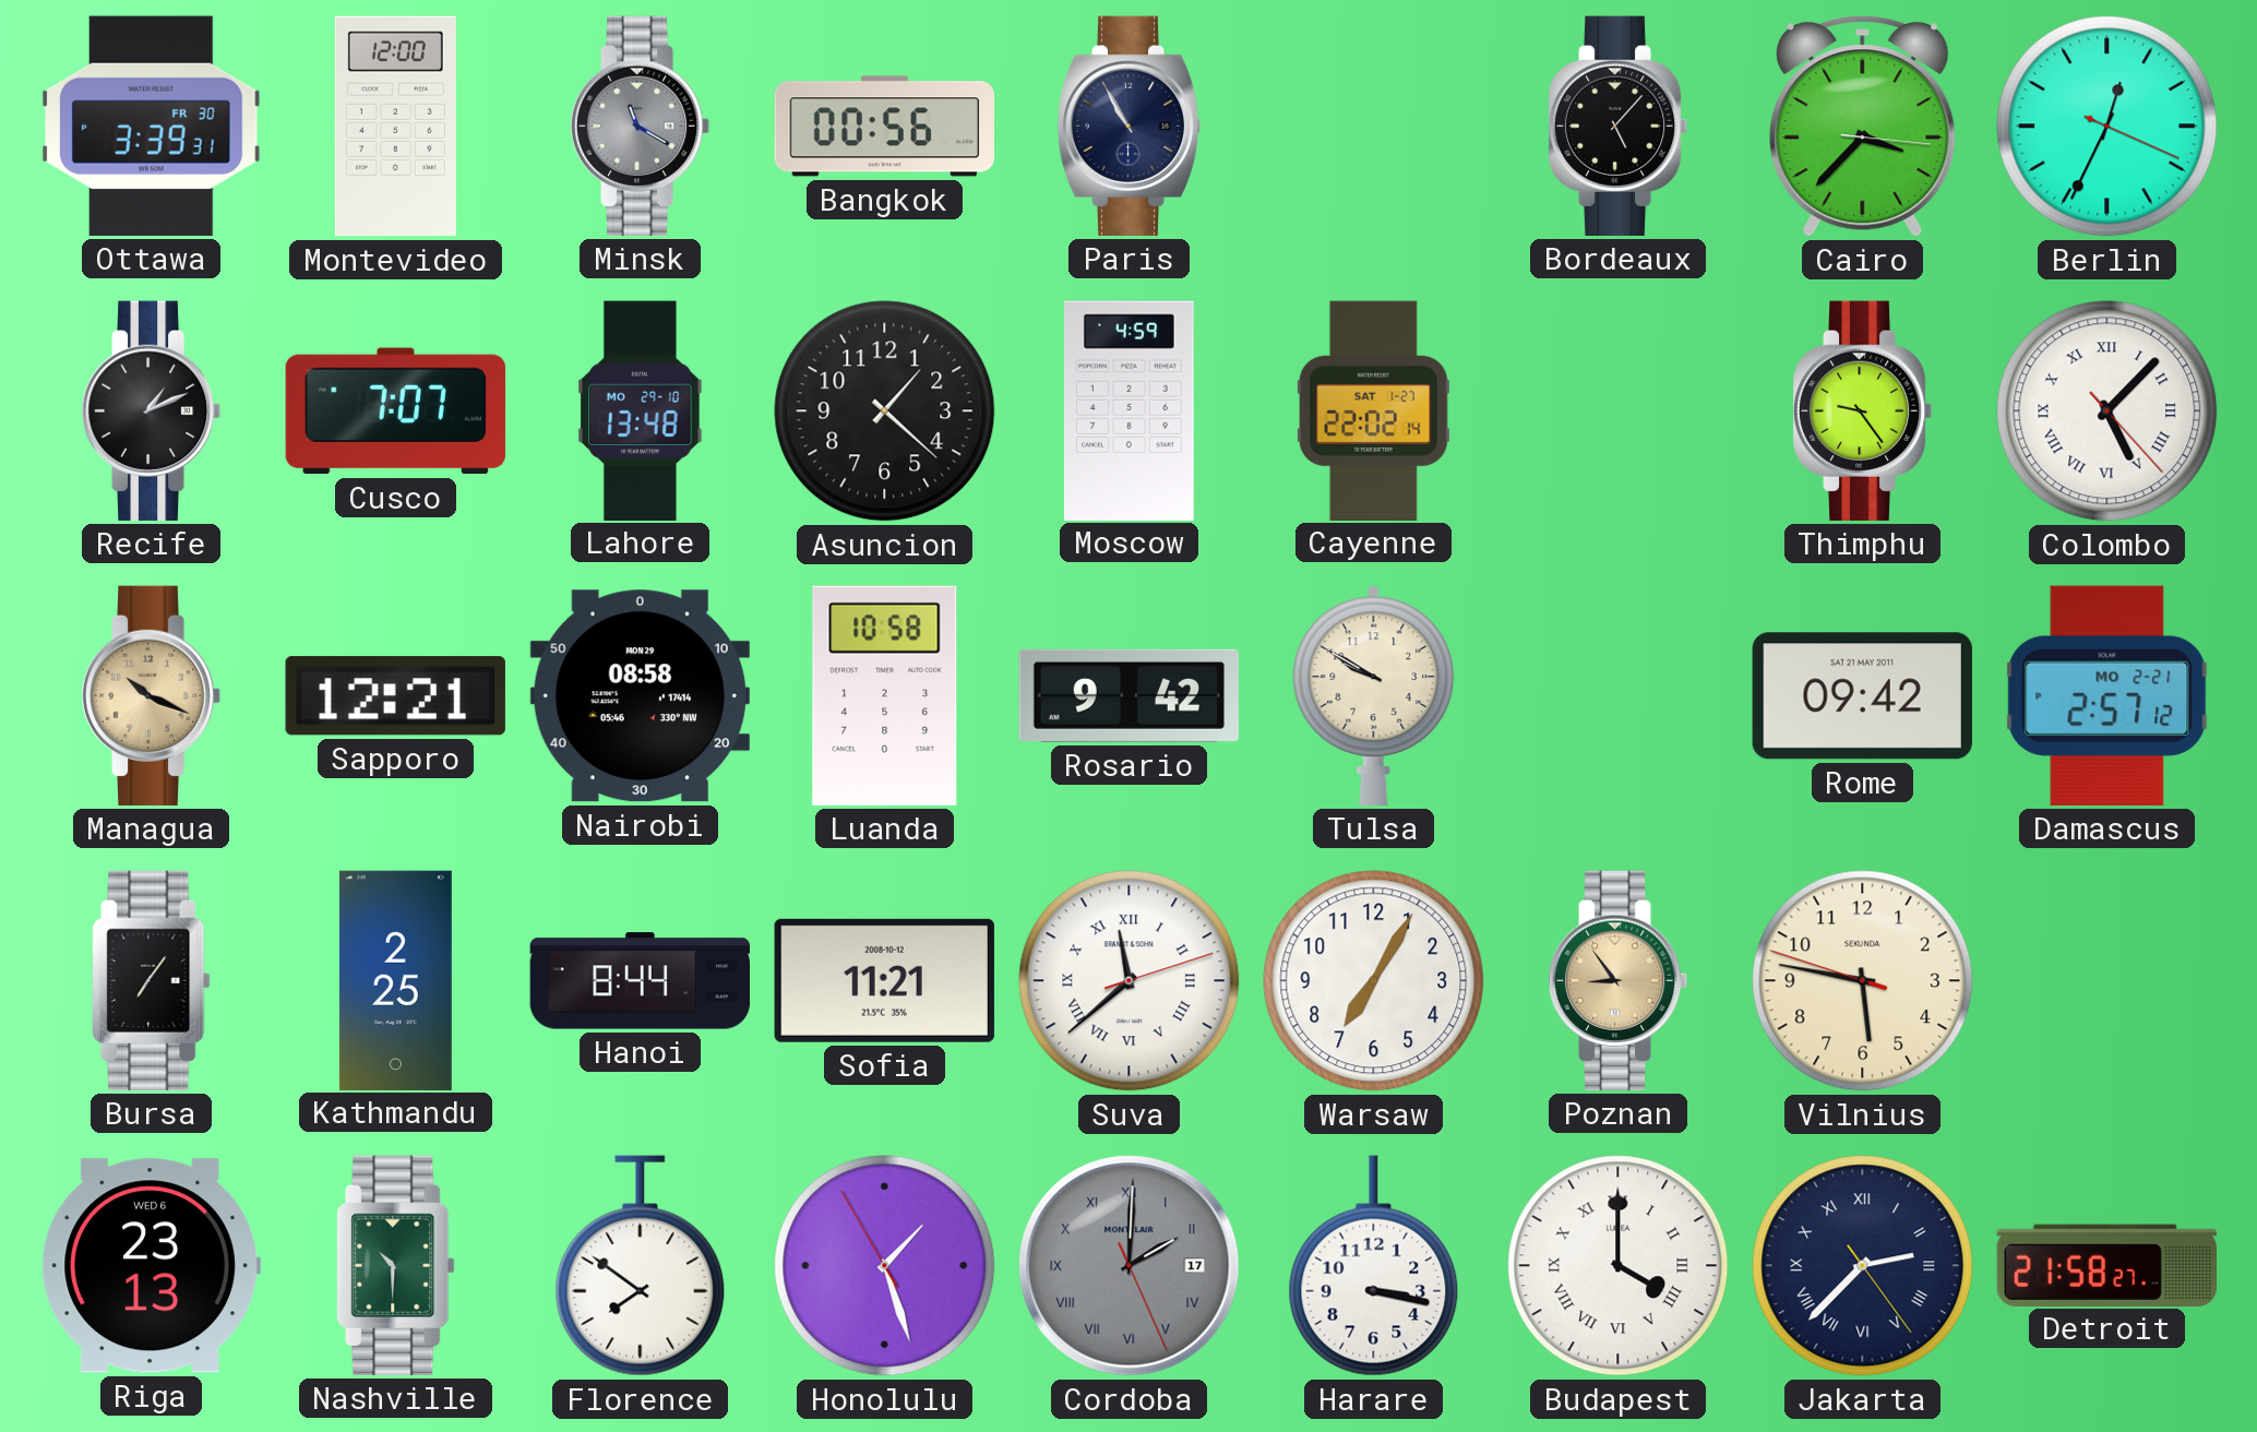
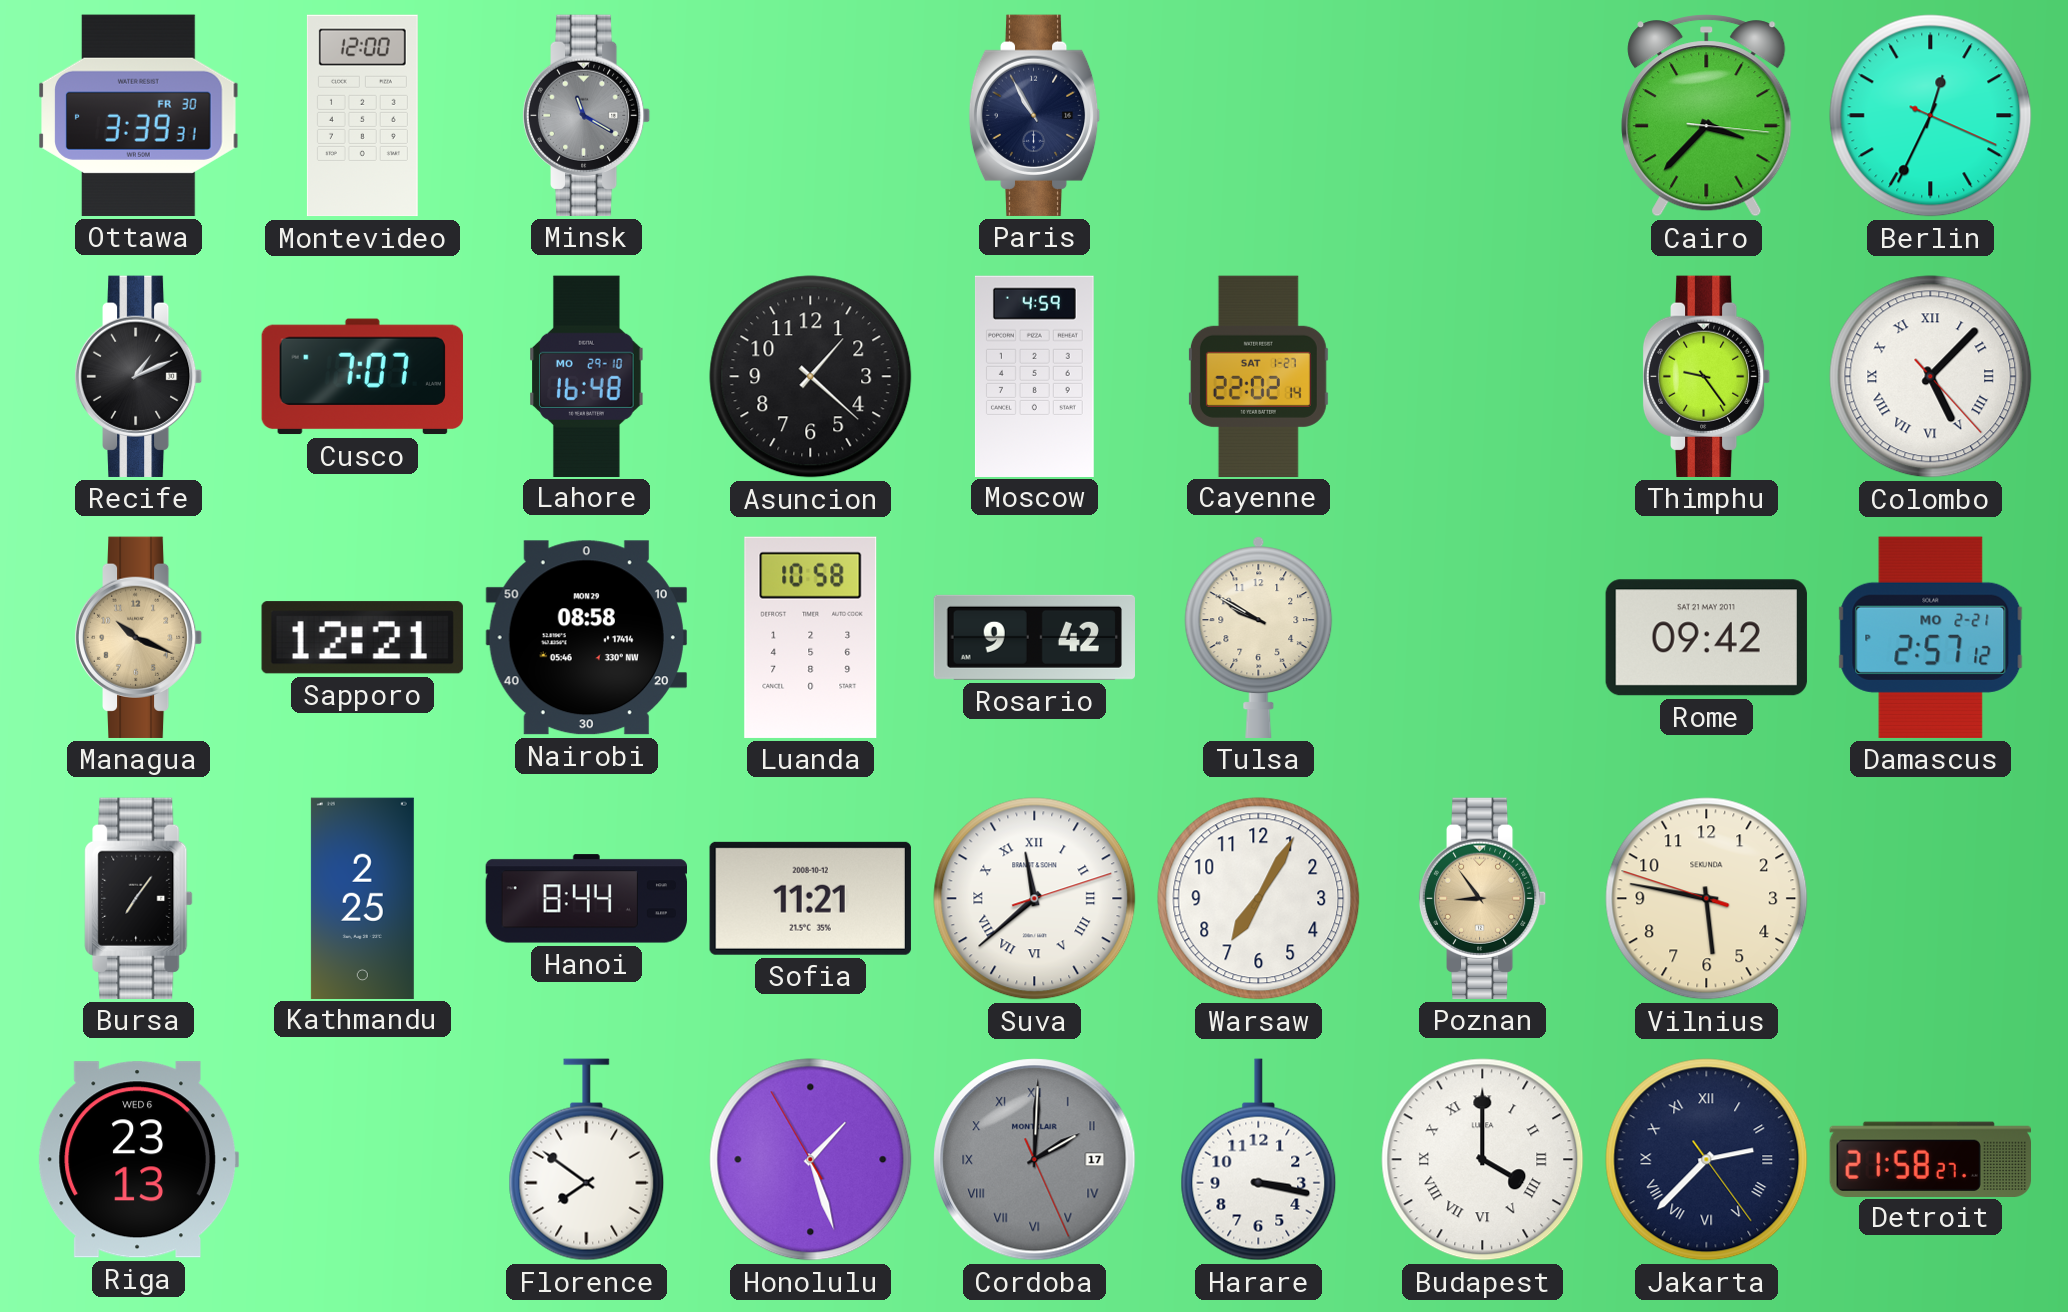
Bangkok: 00:56 -> none
Bordeaux: 5:07 -> none
Lahore: 13:48 -> 16:48
Nashville: 10:30 -> none
